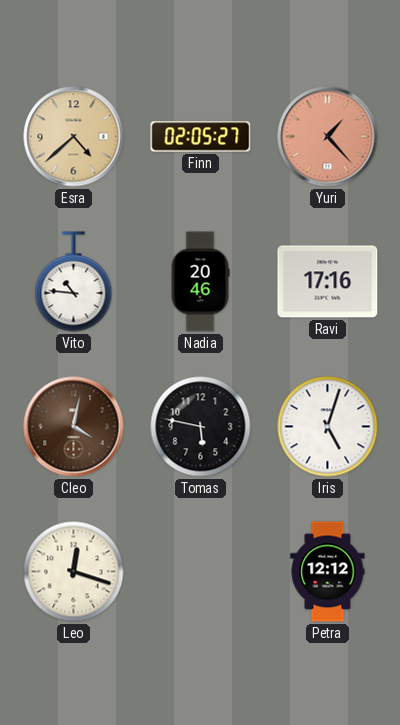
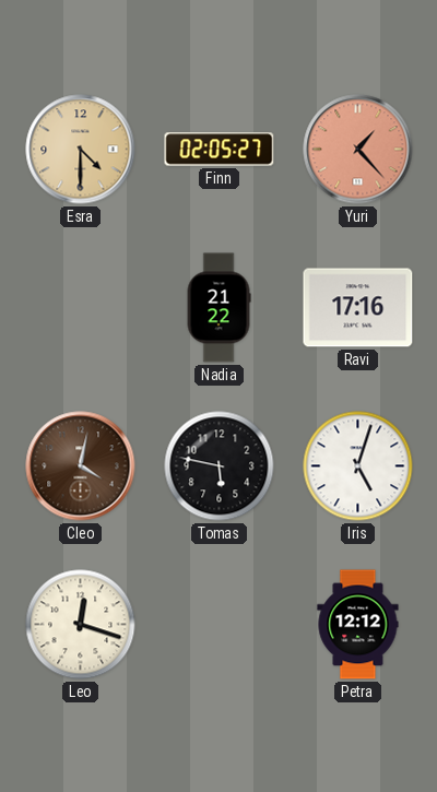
Esra: 4:38 -> 4:30
Vito: 10:46 -> none
Nadia: 20:46 -> 21:22
